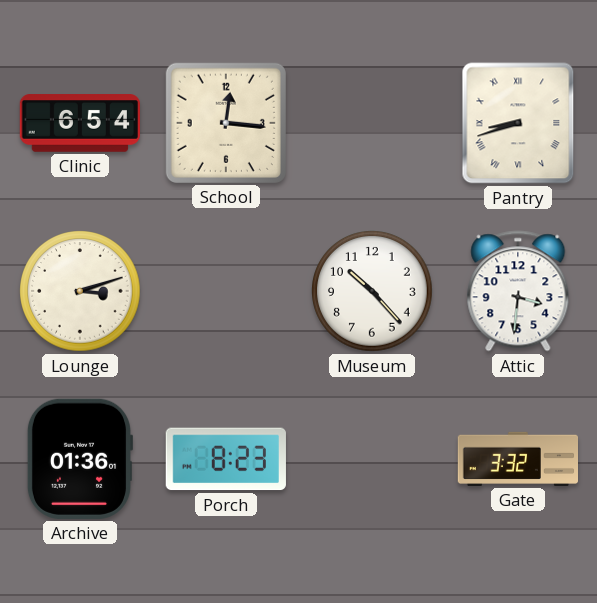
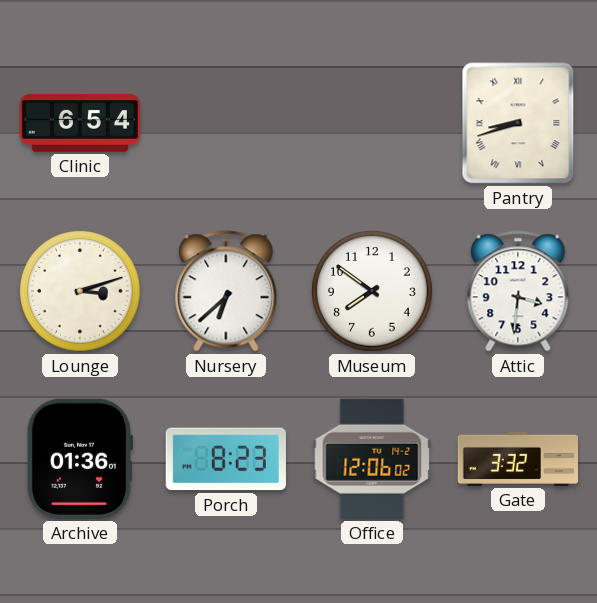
School: 12:16 -> none
Nursery: none -> 6:38
Museum: 10:23 -> 7:51
Office: none -> 12:06
